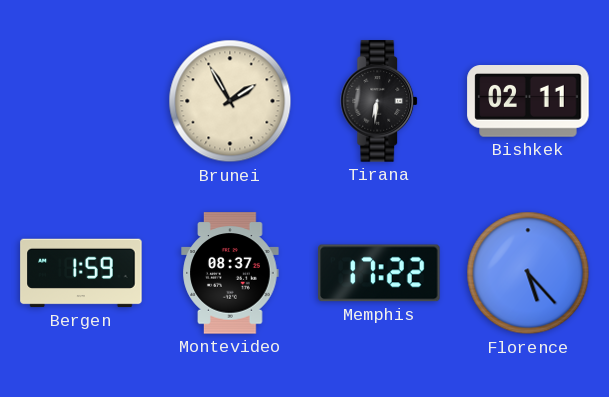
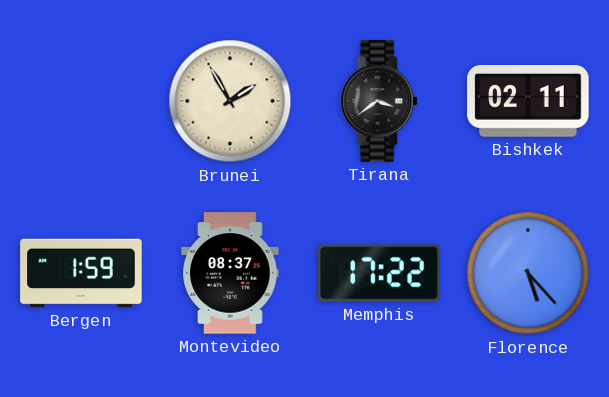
Tirana: 6:31 -> 3:39
